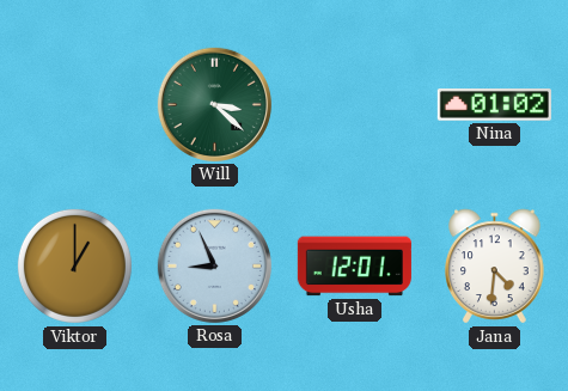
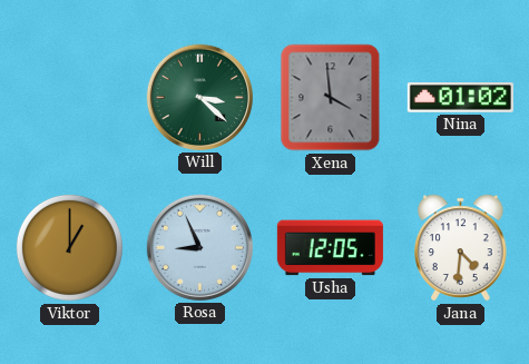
Xena: none -> 3:59
Usha: 12:01 -> 12:05
